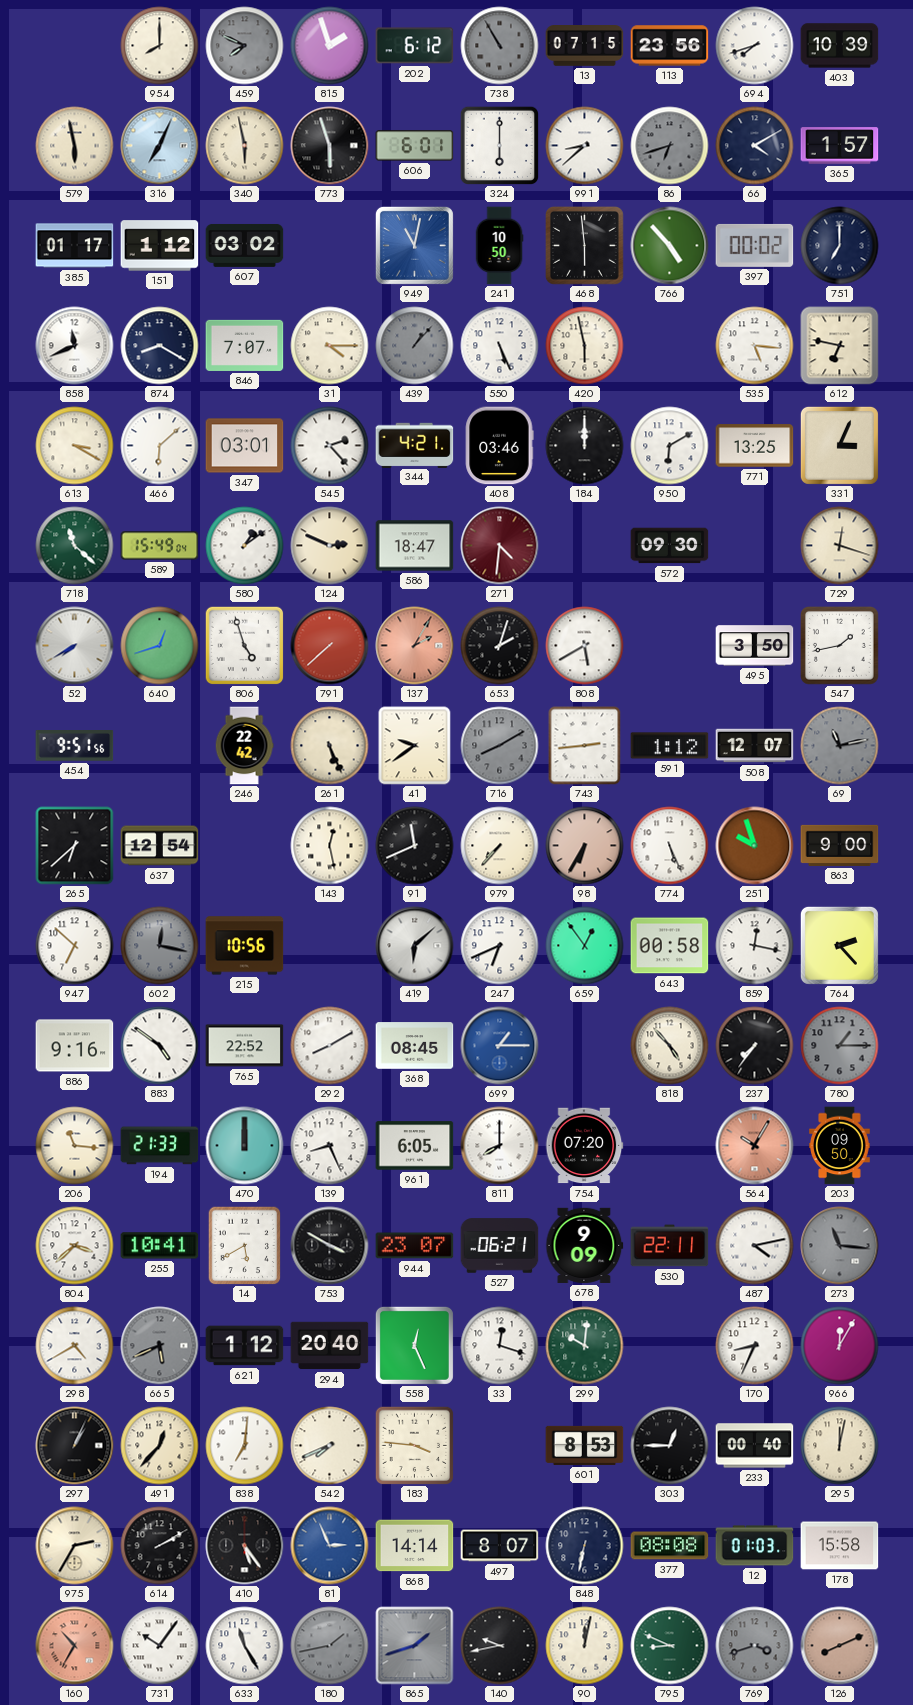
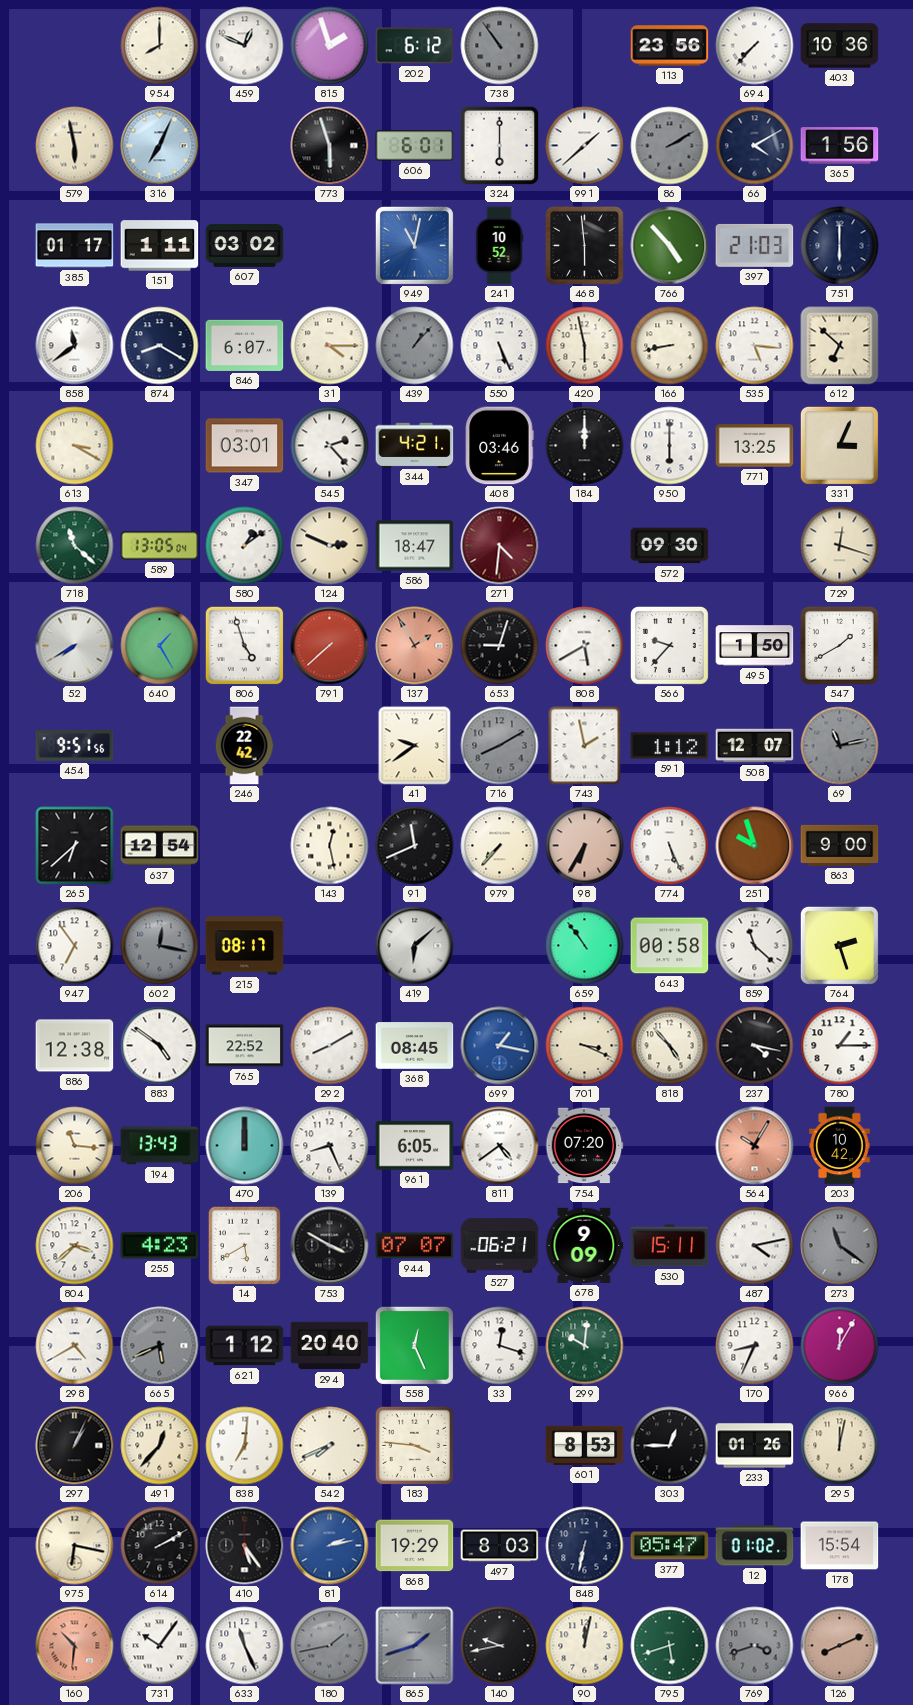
459: 7:49 -> 12:49
459 dial: grey -> white
738: 10:55 -> 10:54
13: 07:15 -> none
694: 7:42 -> 7:37
403: 10:39 -> 10:36
340: 5:58 -> none
991: 8:38 -> 1:38
86: 6:42 -> 2:10
365: 1:57 -> 1:56
151: 1:12 -> 1:11
241: 10:50 -> 10:52
397: 00:02 -> 21:03
751: 7:00 -> 6:00
858: 11:41 -> 11:39
846: 7:07 -> 6:07
166: none -> 8:43
612: 6:47 -> 6:52
466: 6:08 -> none
950: 6:10 -> 6:00
589: 15:49 -> 13:05
640: 12:42 -> 1:25
137: 2:05 -> 1:55
653: 2:03 -> 9:03
566: none -> 9:37
495: 3:50 -> 1:50
547: 1:43 -> 1:40
261: 5:26 -> none
743: 2:44 -> 1:58
947: 6:52 -> 6:54
215: 10:56 -> 08:17
247: 6:41 -> none
659: 12:54 -> 10:54
859: 12:17 -> 11:22
764: 2:23 -> 2:27
886: 9:16 -> 12:38
699: 1:15 -> 1:17
701: none -> 3:19
237: 7:36 -> 4:17
780 dial: grey -> white
194: 21:33 -> 13:43
811: 8:00 -> 4:39
203: 09:50 -> 10:42
255: 10:41 -> 4:23
944: 23:07 -> 07:07
530: 22:11 -> 15:11
273: 11:16 -> 11:21
233: 00:40 -> 01:26
975: 2:35 -> 6:17
81: 2:56 -> 2:13
868: 14:14 -> 19:29
497: 8:07 -> 8:03
377: 08:08 -> 05:47
12: 01:03 -> 01:02
178: 15:58 -> 15:54
160: 10:35 -> 10:31
633: 11:25 -> 11:26
795: 8:49 -> 5:42
